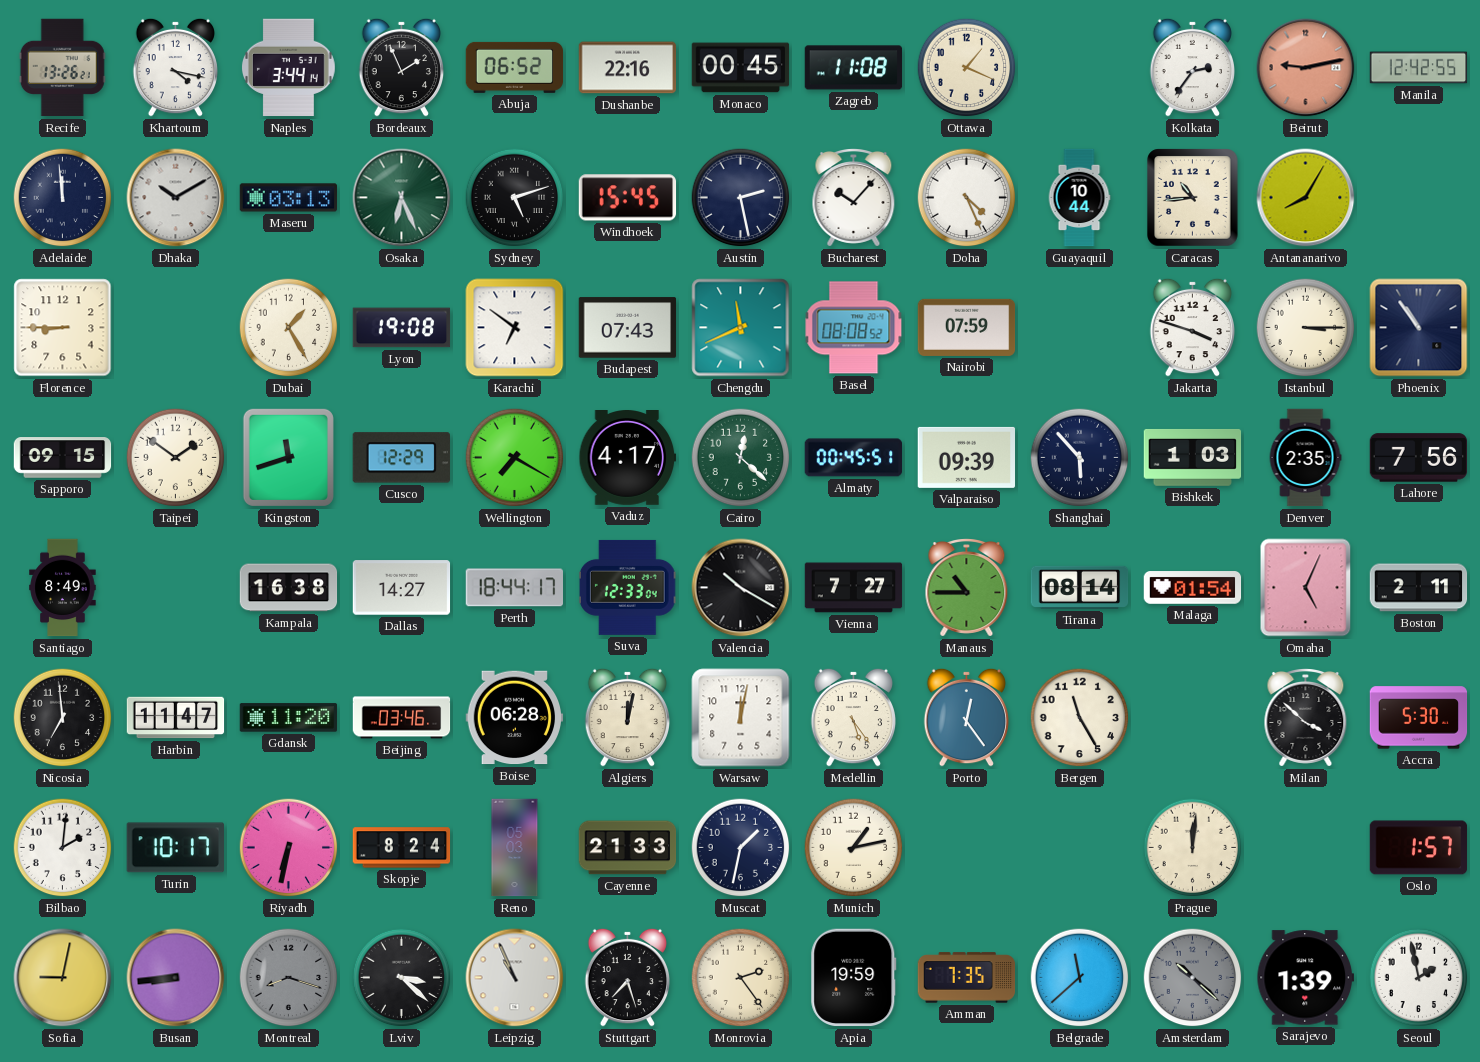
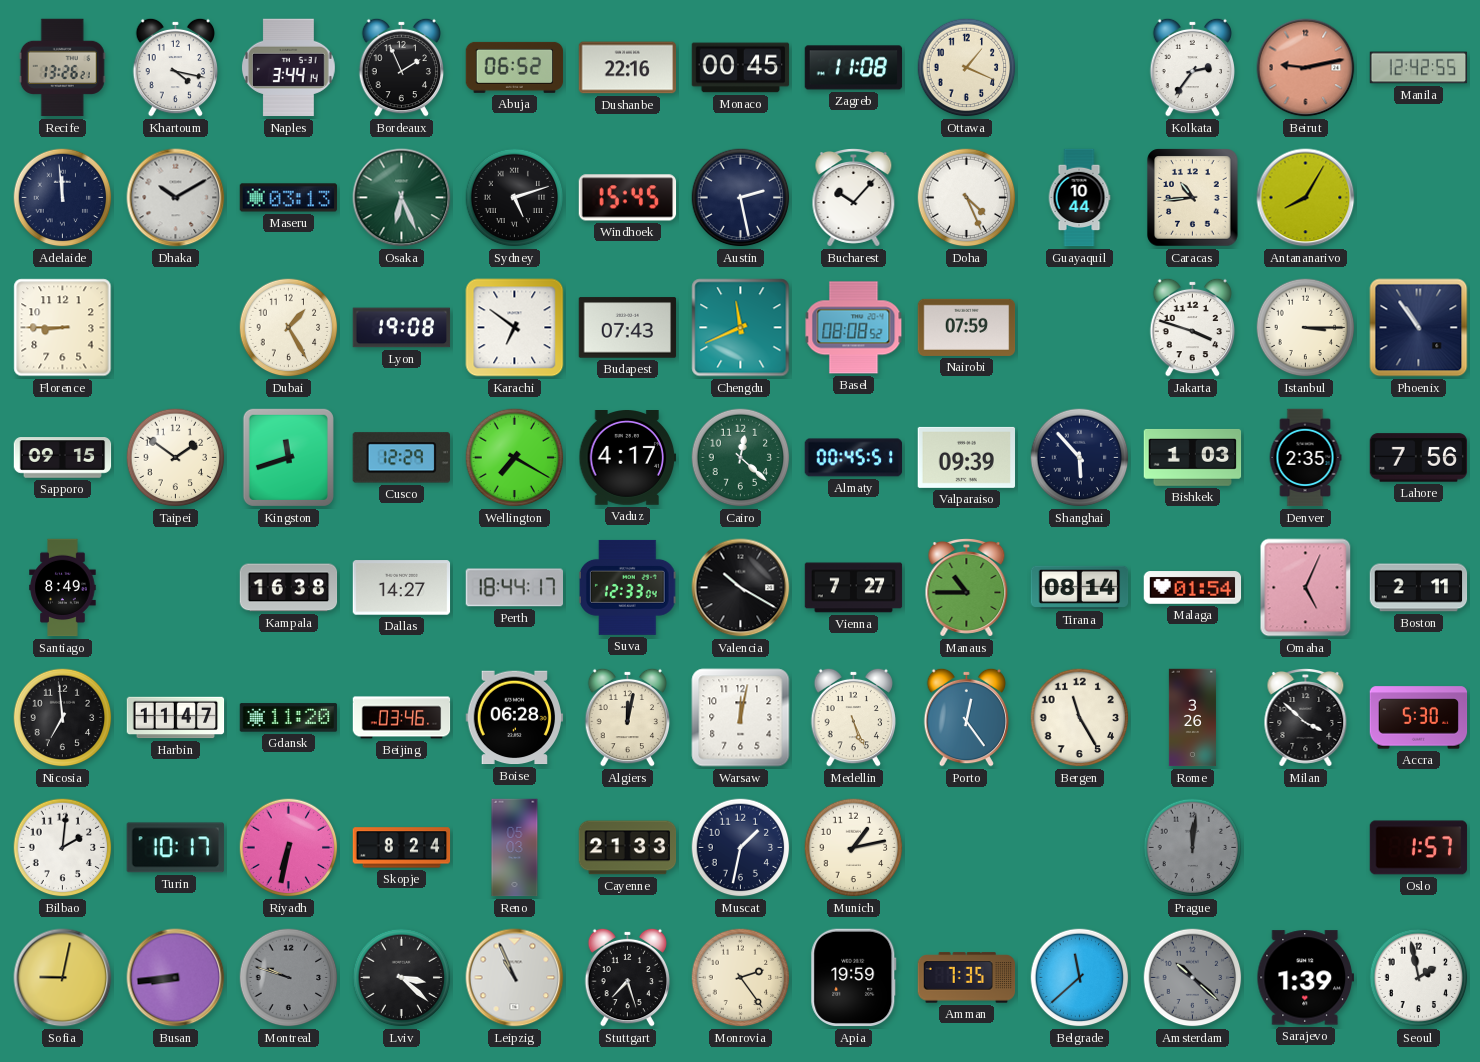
Medellin: 5:24 -> 5:26
Rome: none -> 3:26
Prague dial: cream -> grey
Montreal: 8:18 -> 9:48
